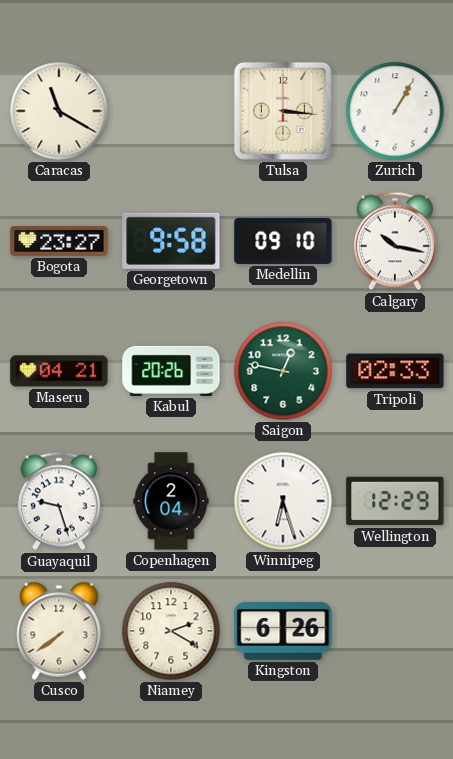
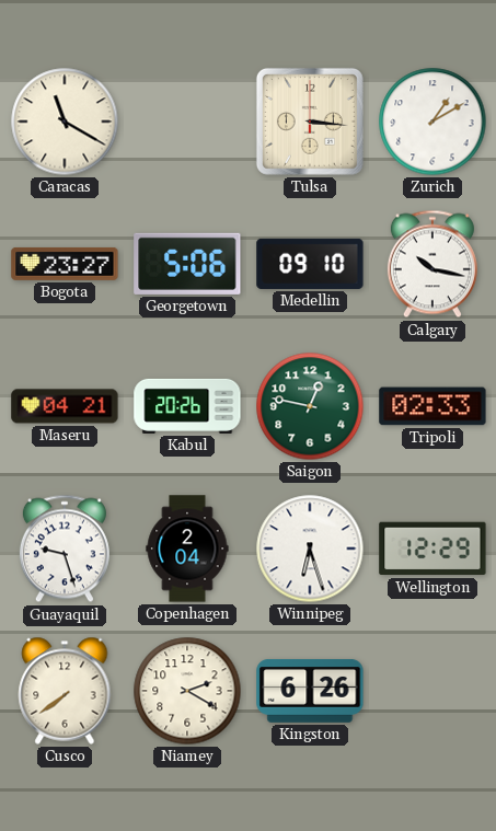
Zurich: 1:05 -> 1:10
Georgetown: 9:58 -> 5:06
